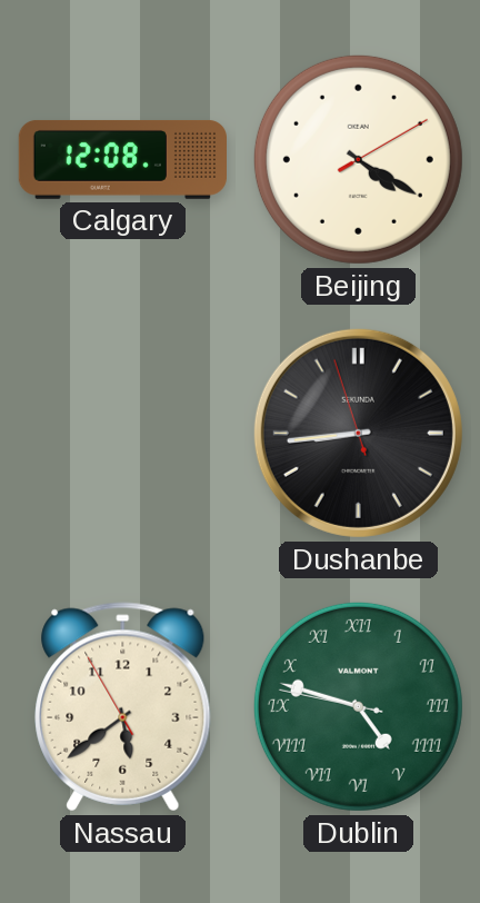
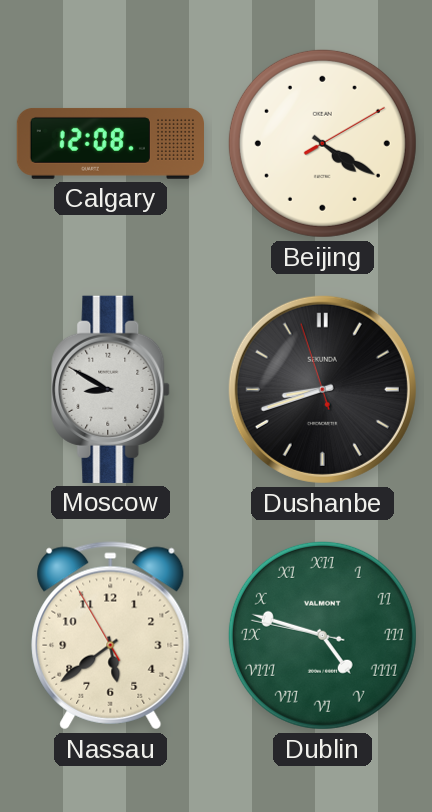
Moscow: none -> 8:50
Dushanbe: 8:43 -> 8:41
